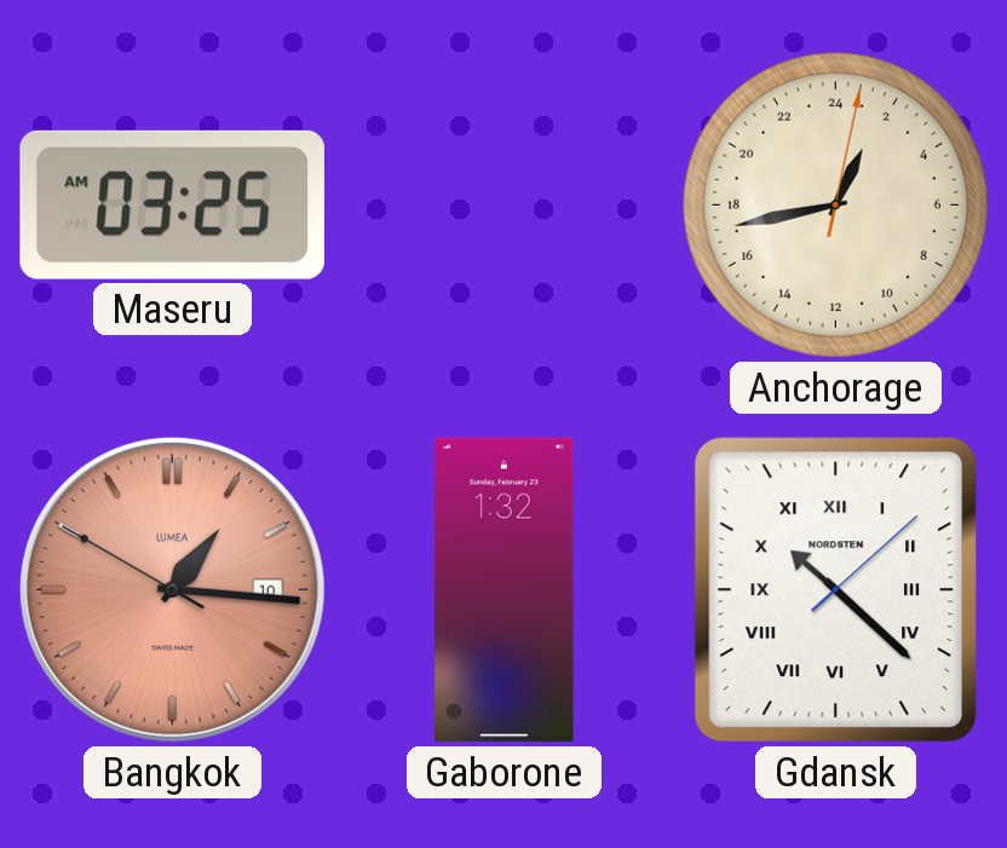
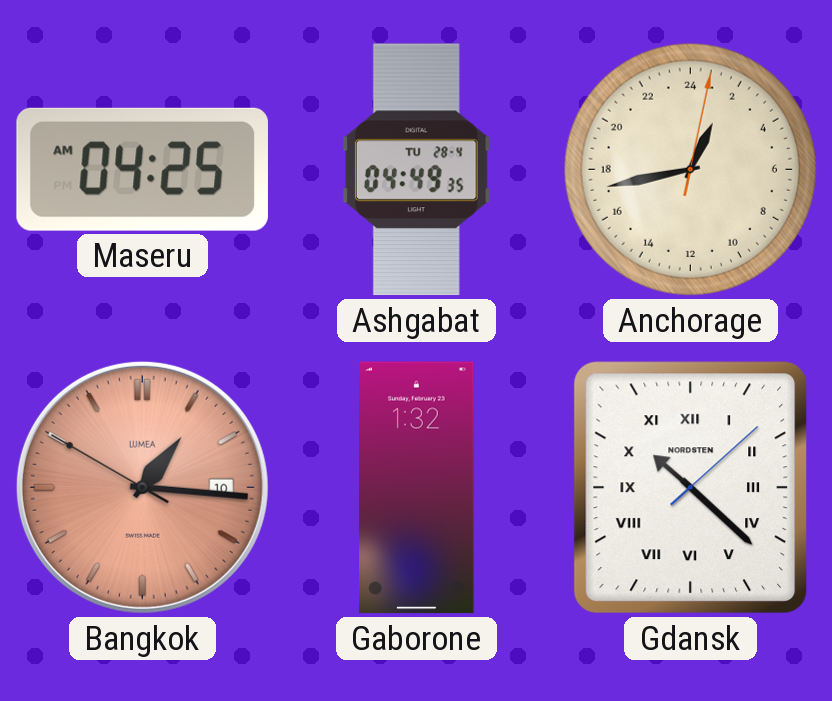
Maseru: 03:25 -> 04:25
Ashgabat: none -> 04:49
